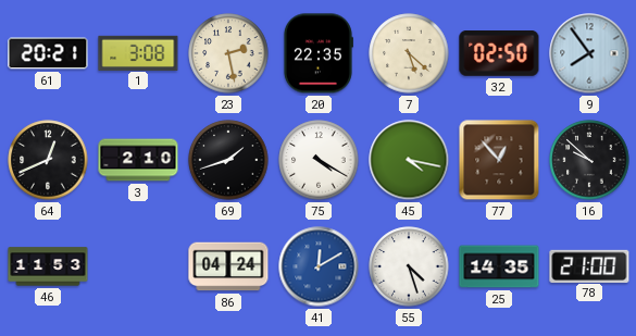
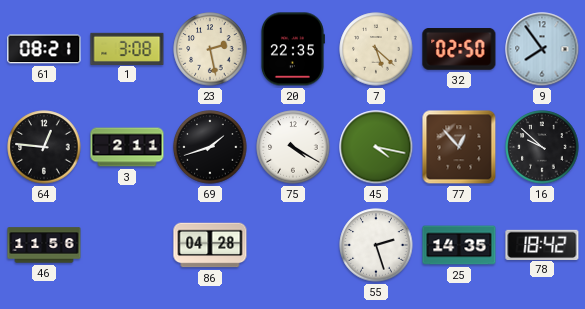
61: 20:21 -> 08:21
64: 12:41 -> 12:46
3: 2:10 -> 2:11
46: 11:53 -> 11:56
86: 04:24 -> 04:28
41: 12:10 -> none
55: 4:27 -> 2:27
78: 21:00 -> 18:42
